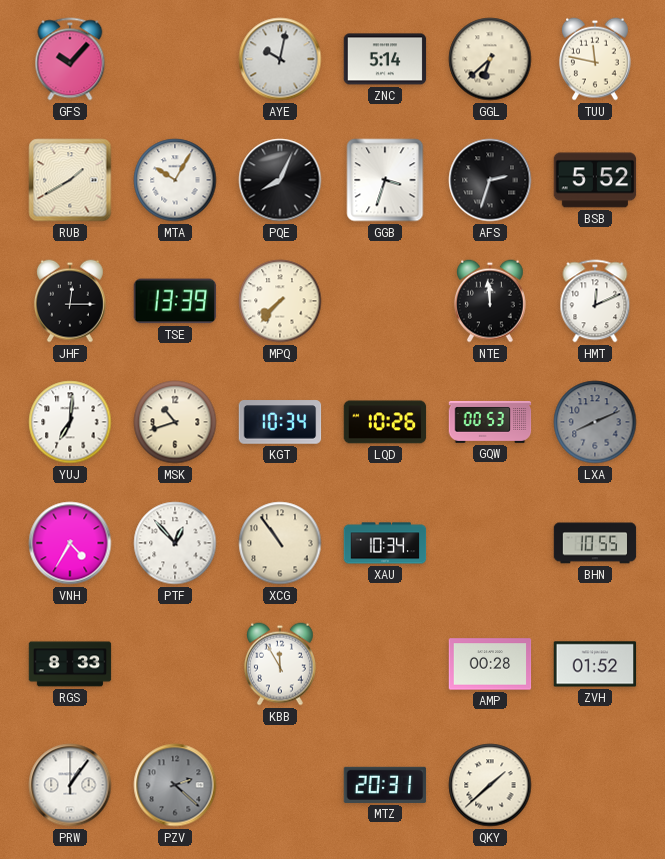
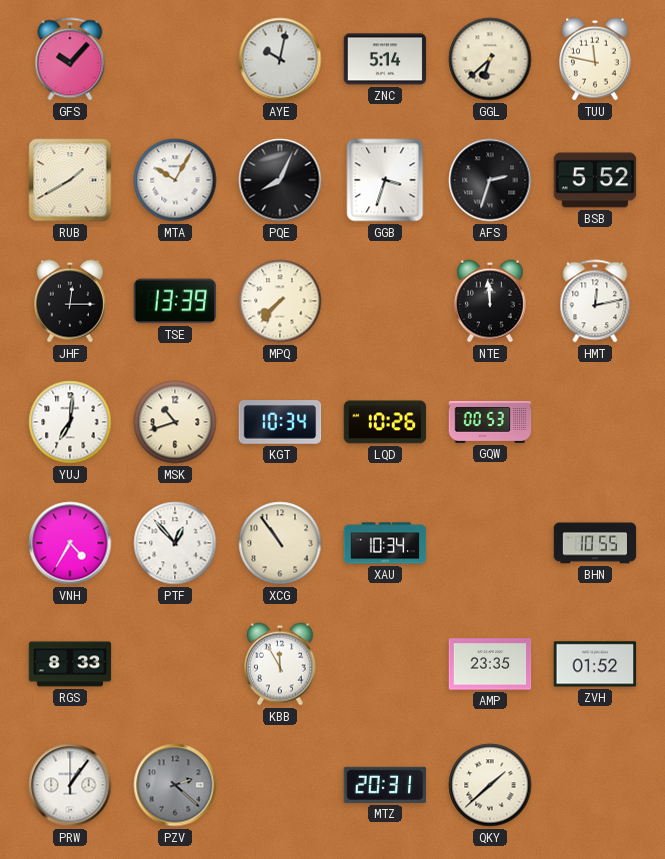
HMT: 12:11 -> 12:13
LXA: 8:11 -> none
AMP: 00:28 -> 23:35
